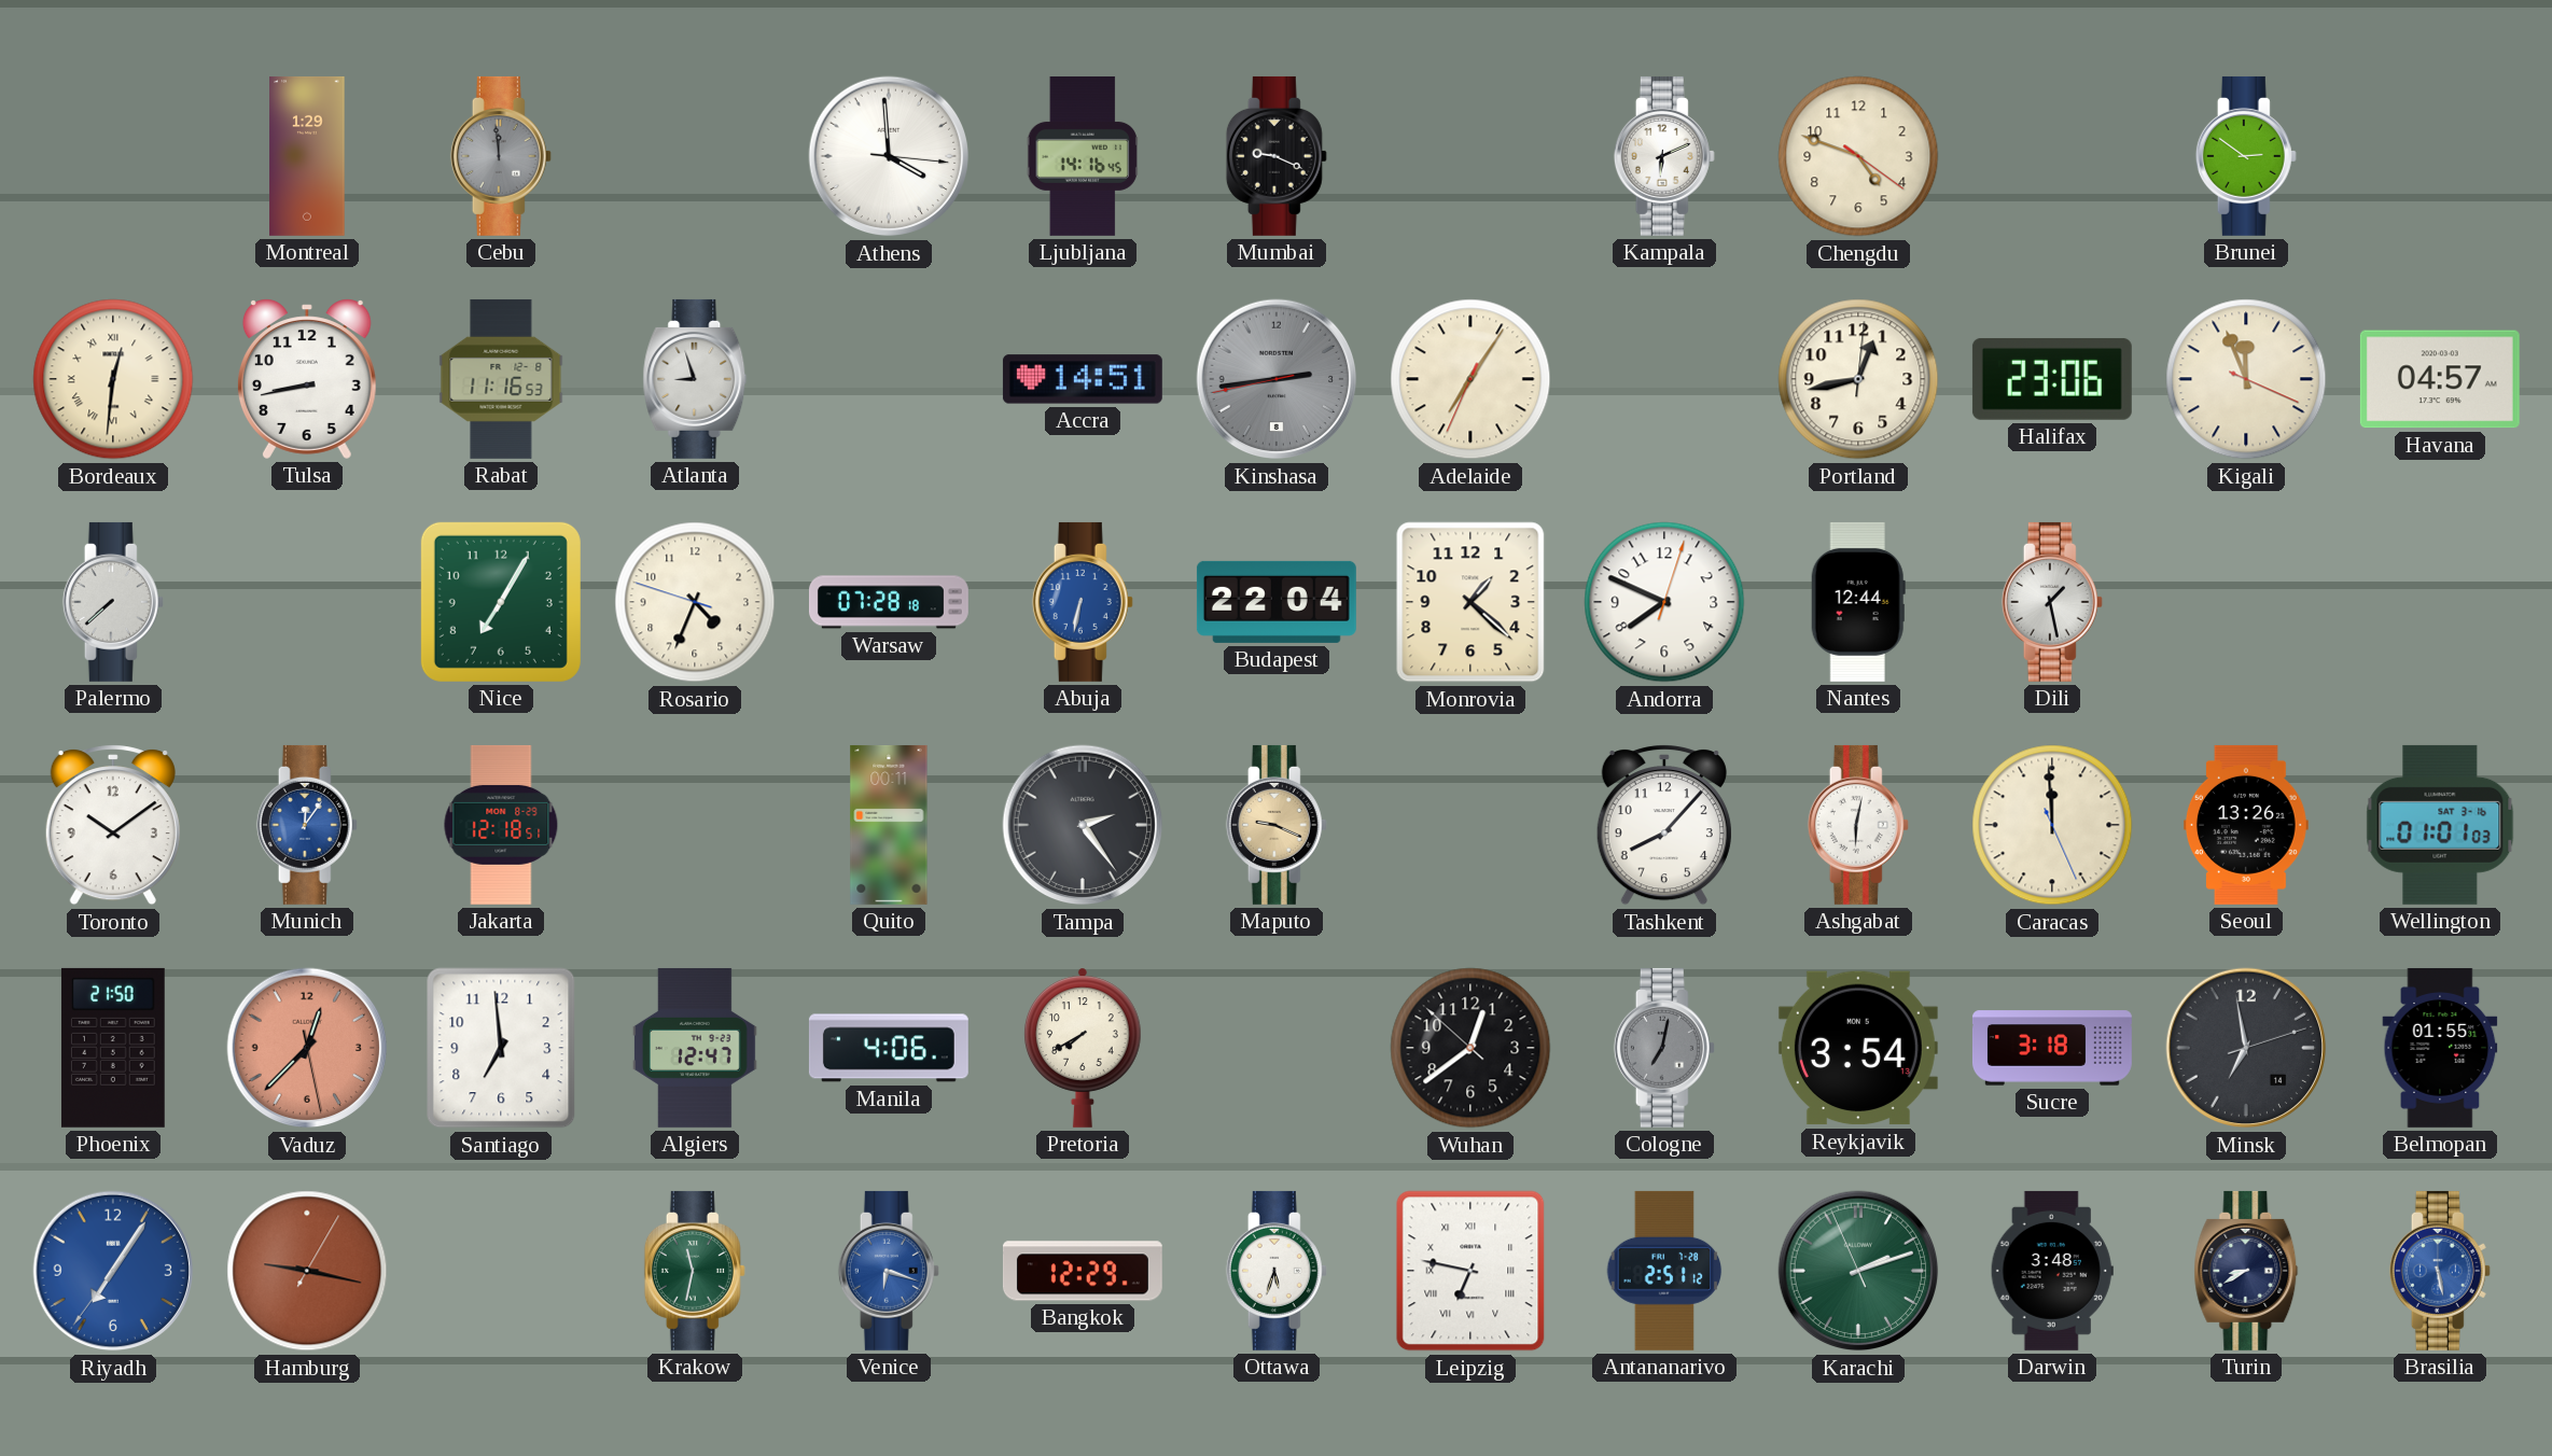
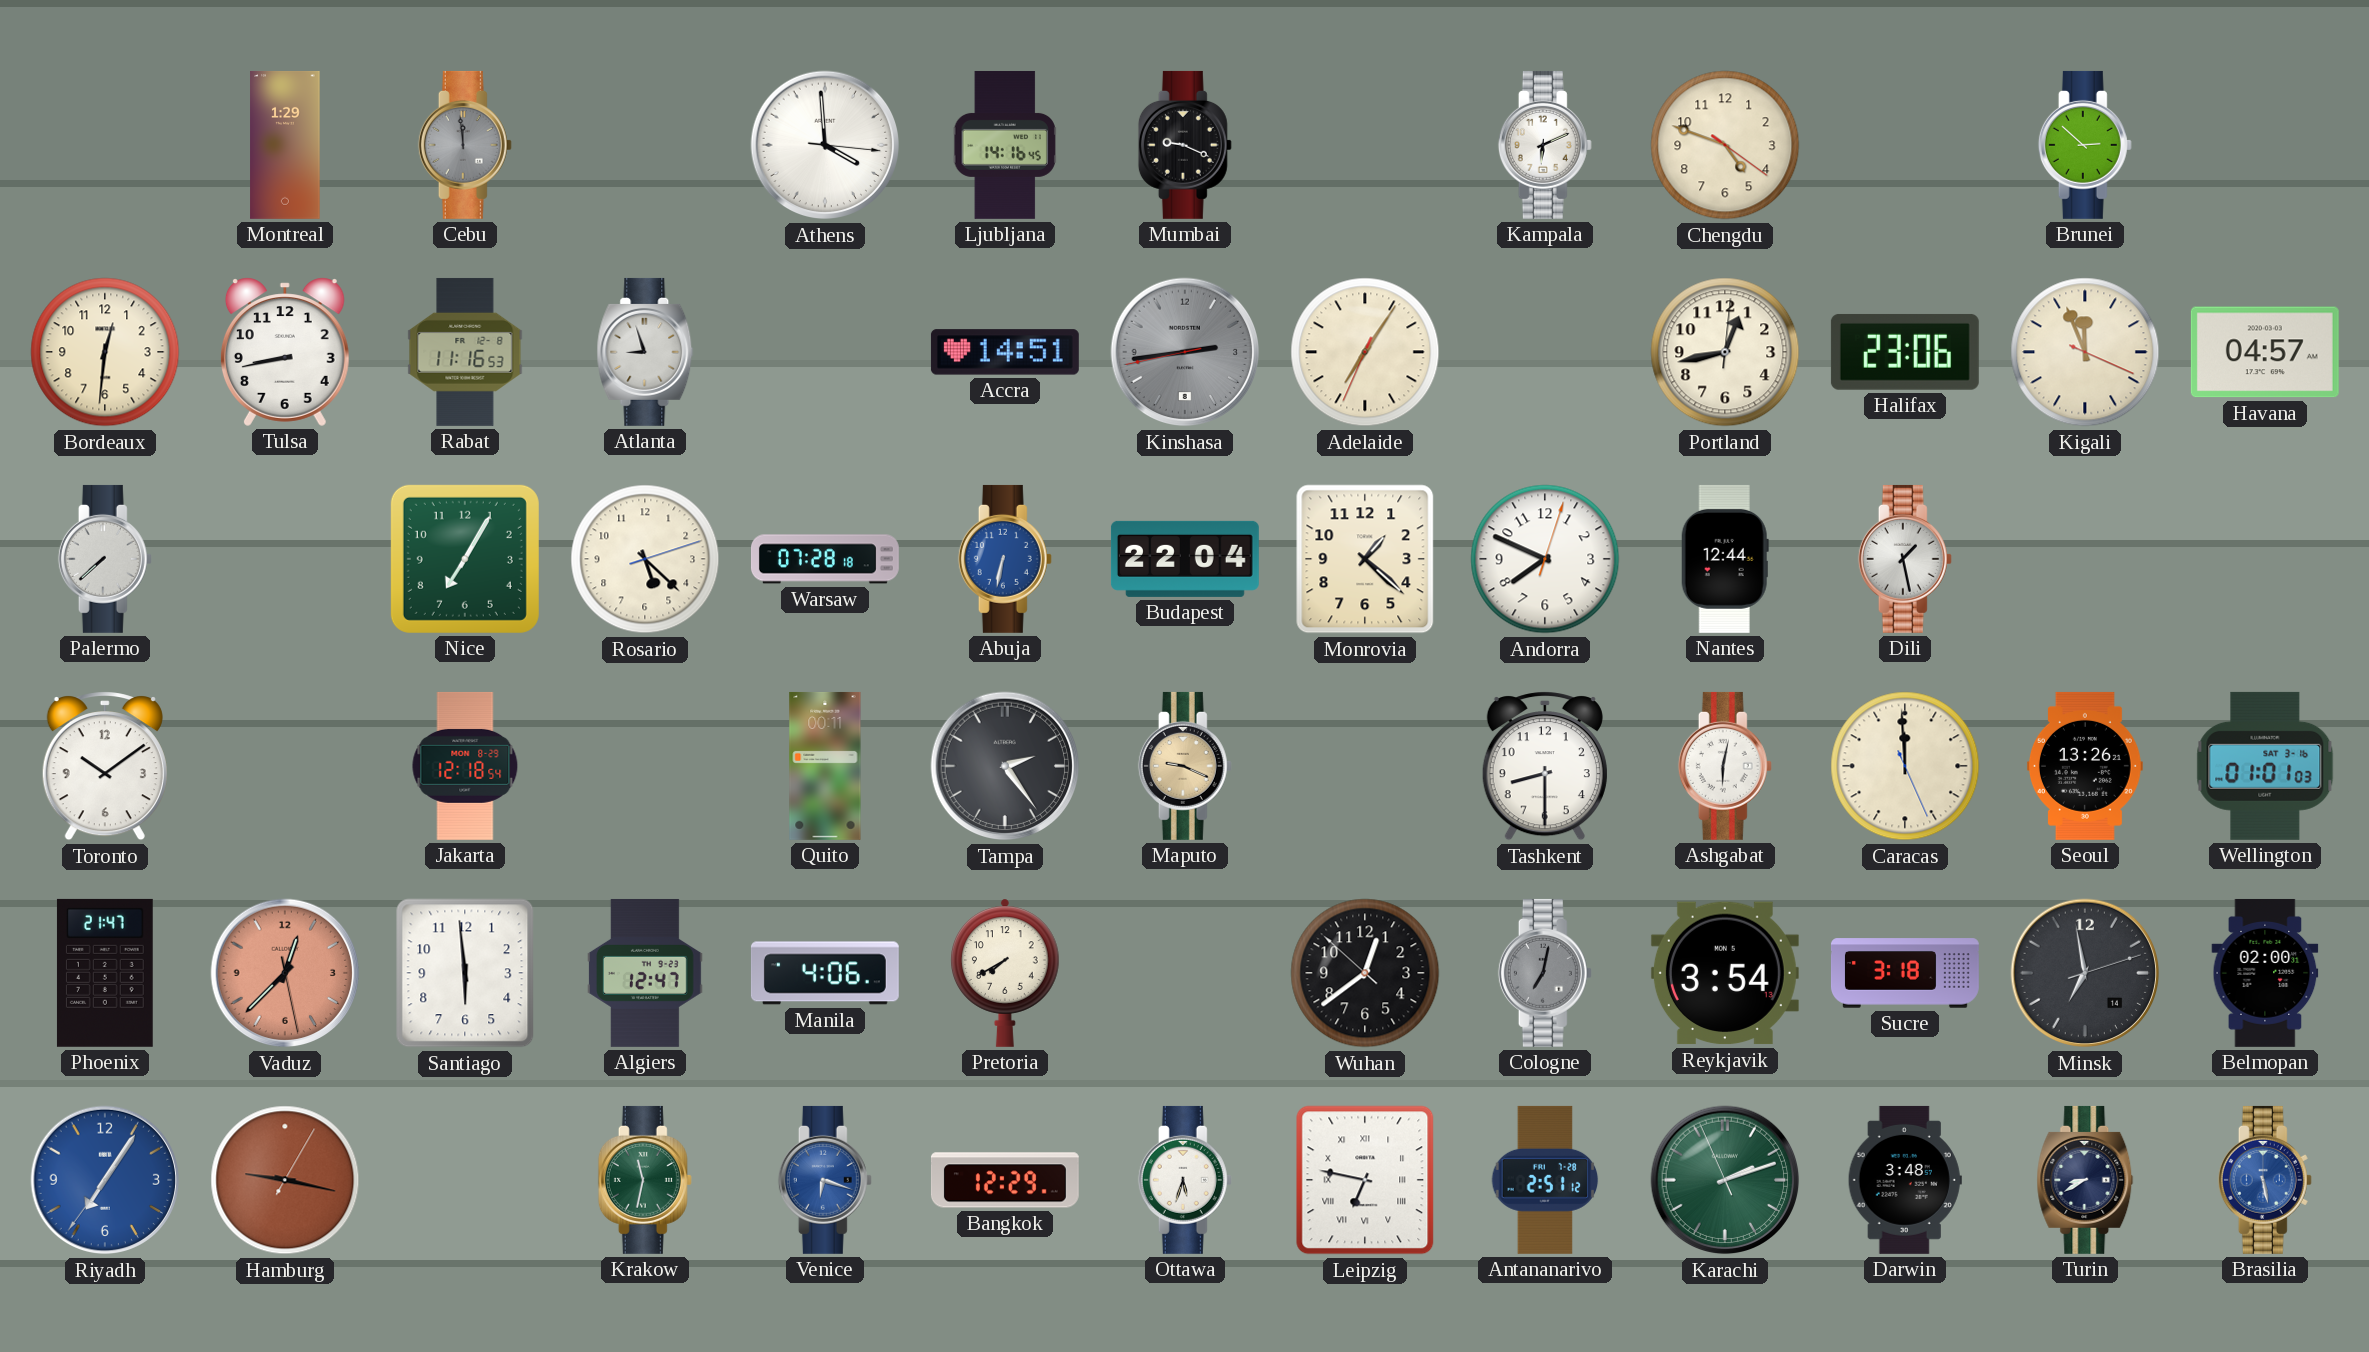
Brunei: 2:51 -> 2:52
Bordeaux numerals: Roman -> Arabic
Rosario: 4:33 -> 5:22
Munich: 12:06 -> none
Jakarta: 12:18:51 -> 12:18:54
Tashkent: 8:07 -> 8:30
Phoenix: 21:50 -> 21:47
Santiago: 6:59 -> 5:59
Belmopan: 01:55 -> 02:00
